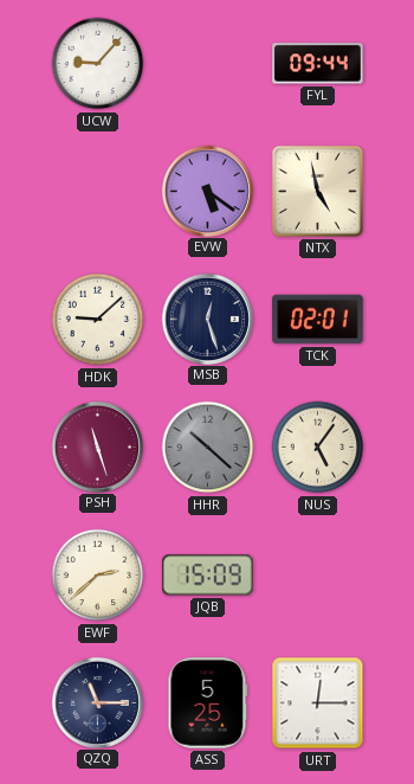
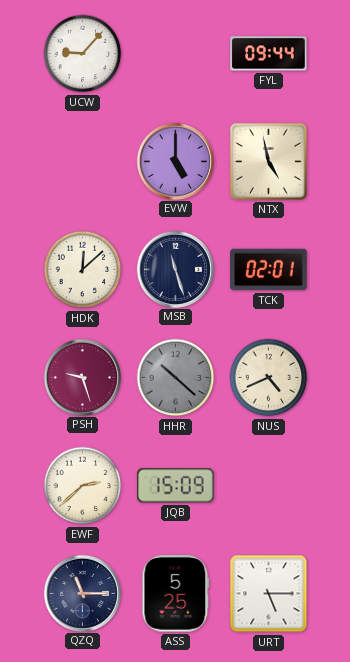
EVW: 5:21 -> 5:00
HDK: 9:08 -> 12:08
MSB: 12:27 -> 11:27
PSH: 11:27 -> 9:27
NUS: 5:06 -> 4:41
URT: 12:15 -> 5:15
